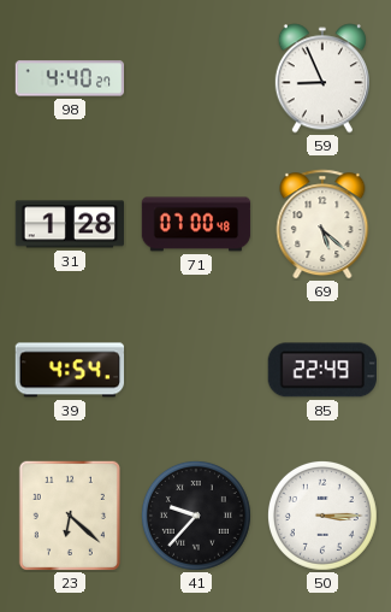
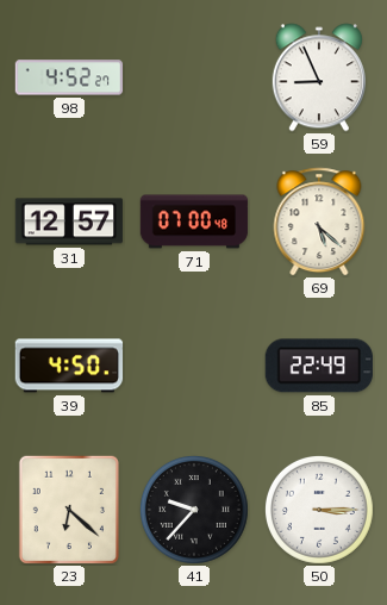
98: 4:40 -> 4:52
31: 1:28 -> 12:57
39: 4:54 -> 4:50
